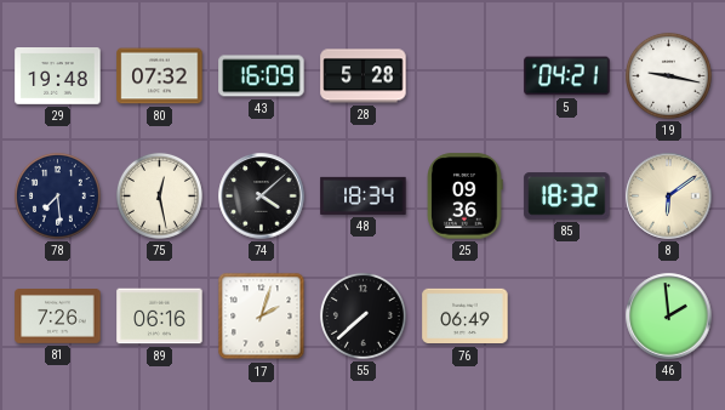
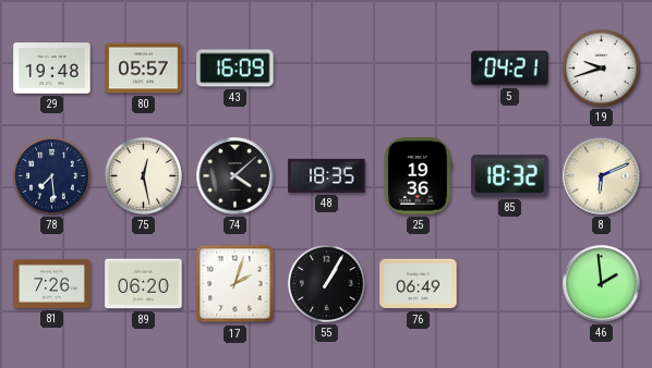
80: 07:32 -> 05:57
28: 5:28 -> none
19: 9:17 -> 9:42
48: 18:34 -> 18:35
25: 09:36 -> 19:36
8: 6:09 -> 6:11
89: 06:16 -> 06:20
55: 7:38 -> 1:05
